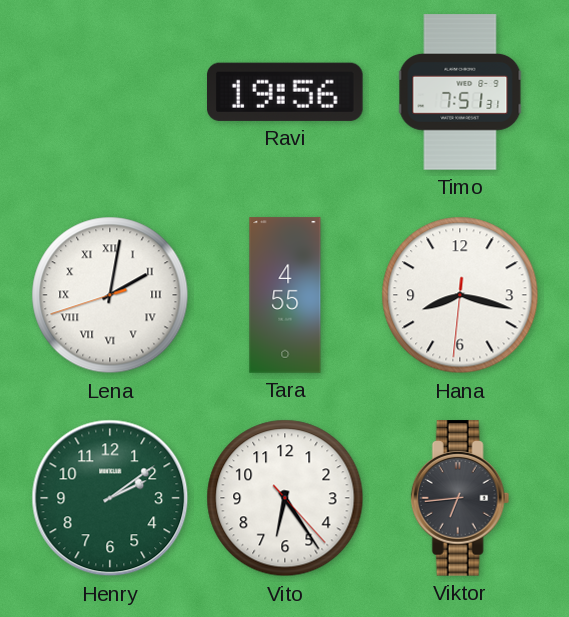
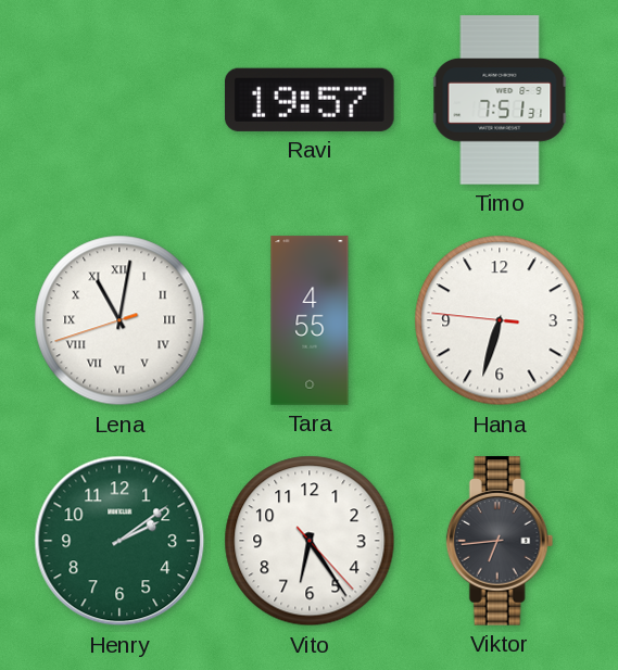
Ravi: 19:56 -> 19:57
Lena: 2:01 -> 11:01
Hana: 8:17 -> 6:32
